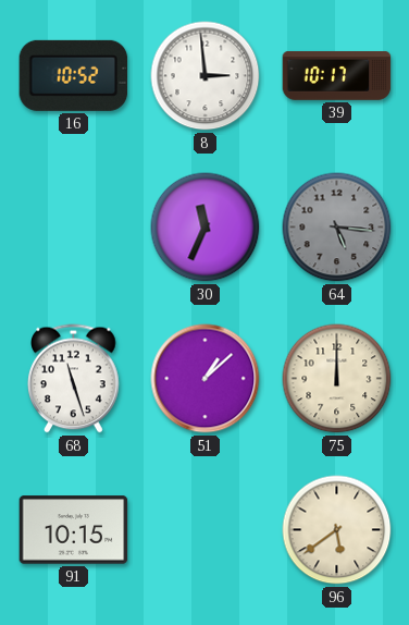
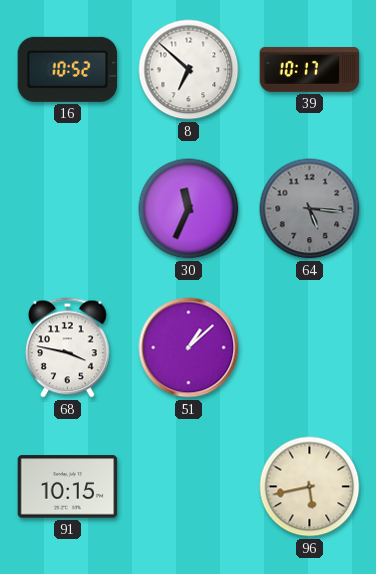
8: 2:59 -> 6:52
68: 11:27 -> 3:47
75: 12:00 -> none
96: 5:39 -> 5:43
